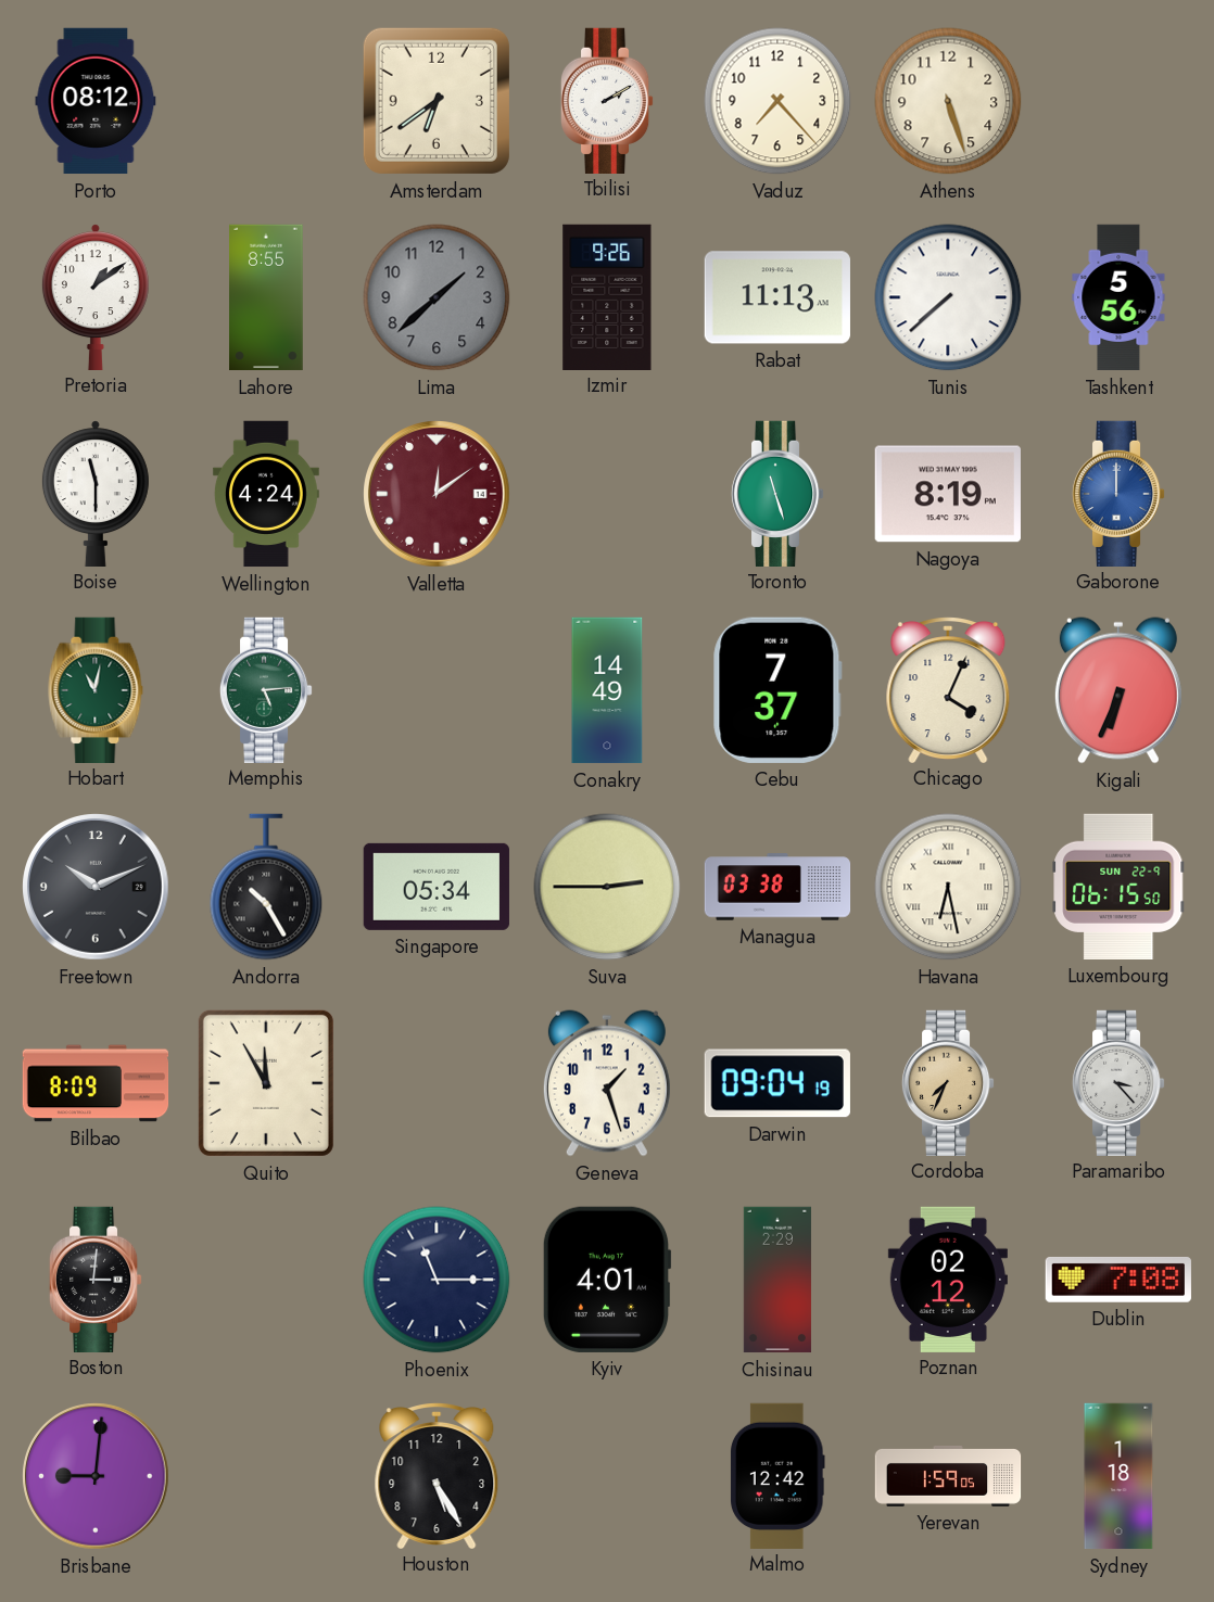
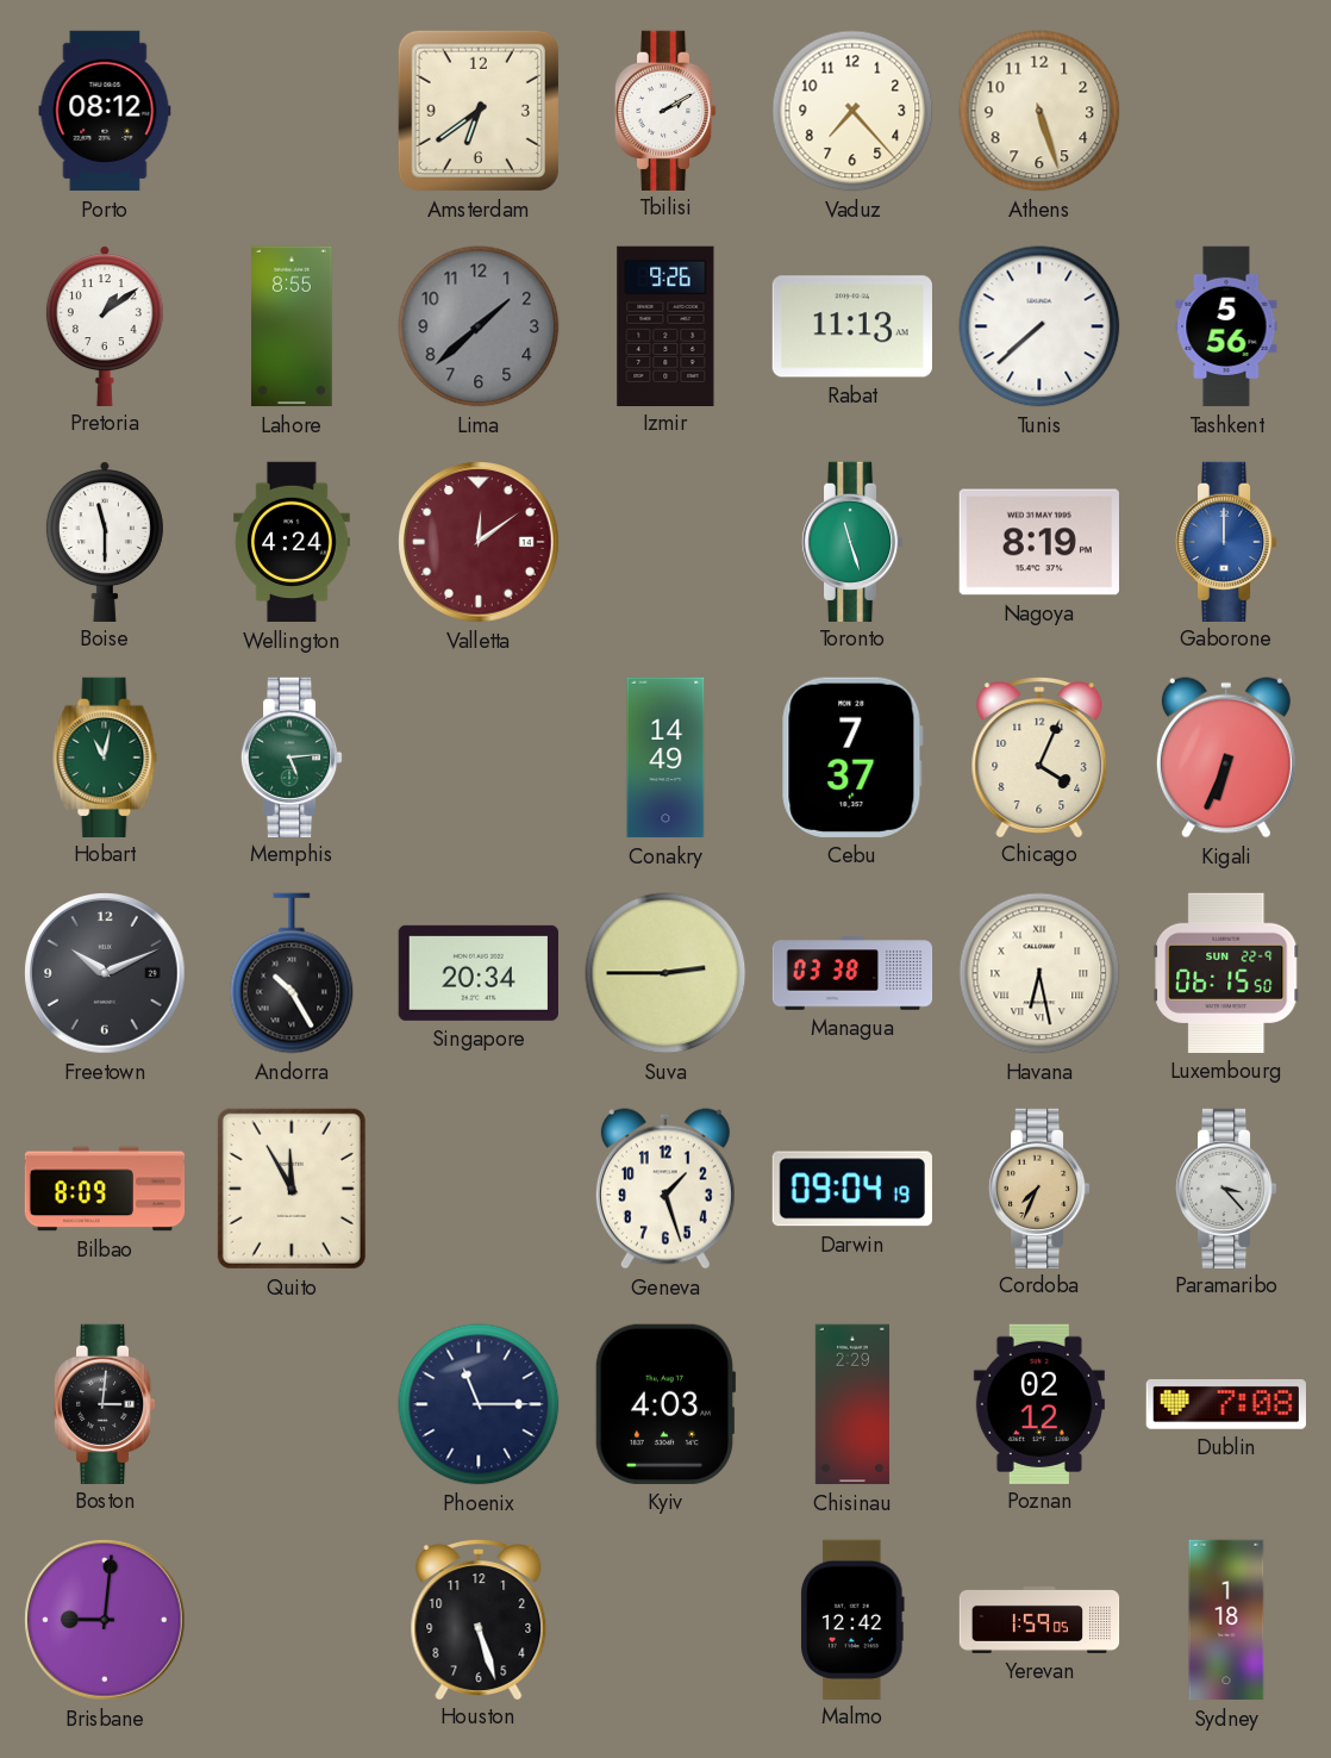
Singapore: 05:34 -> 20:34
Kyiv: 4:01 -> 4:03
Houston: 5:25 -> 5:27
